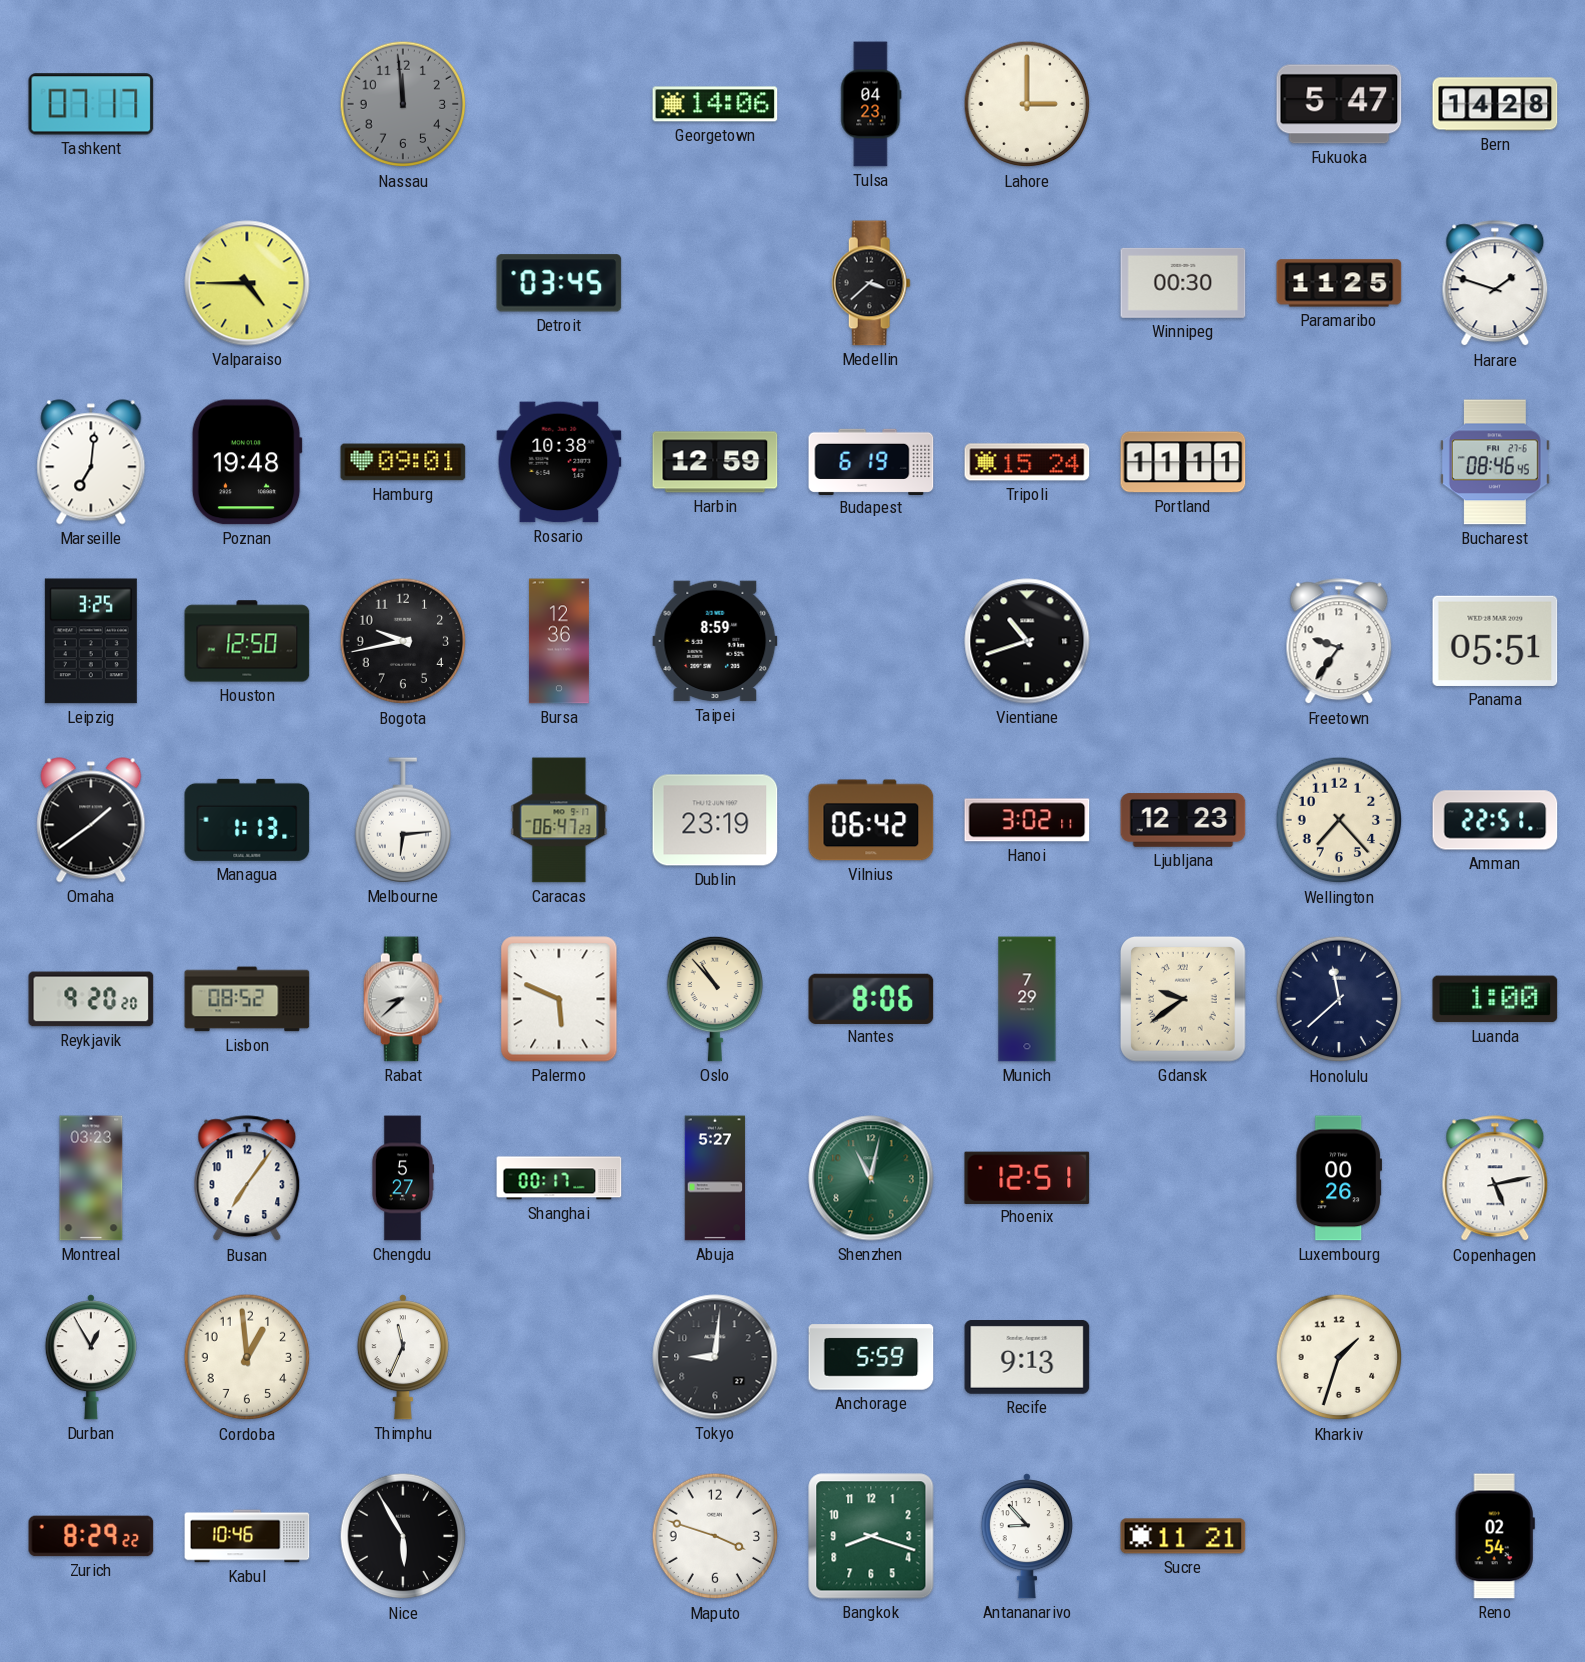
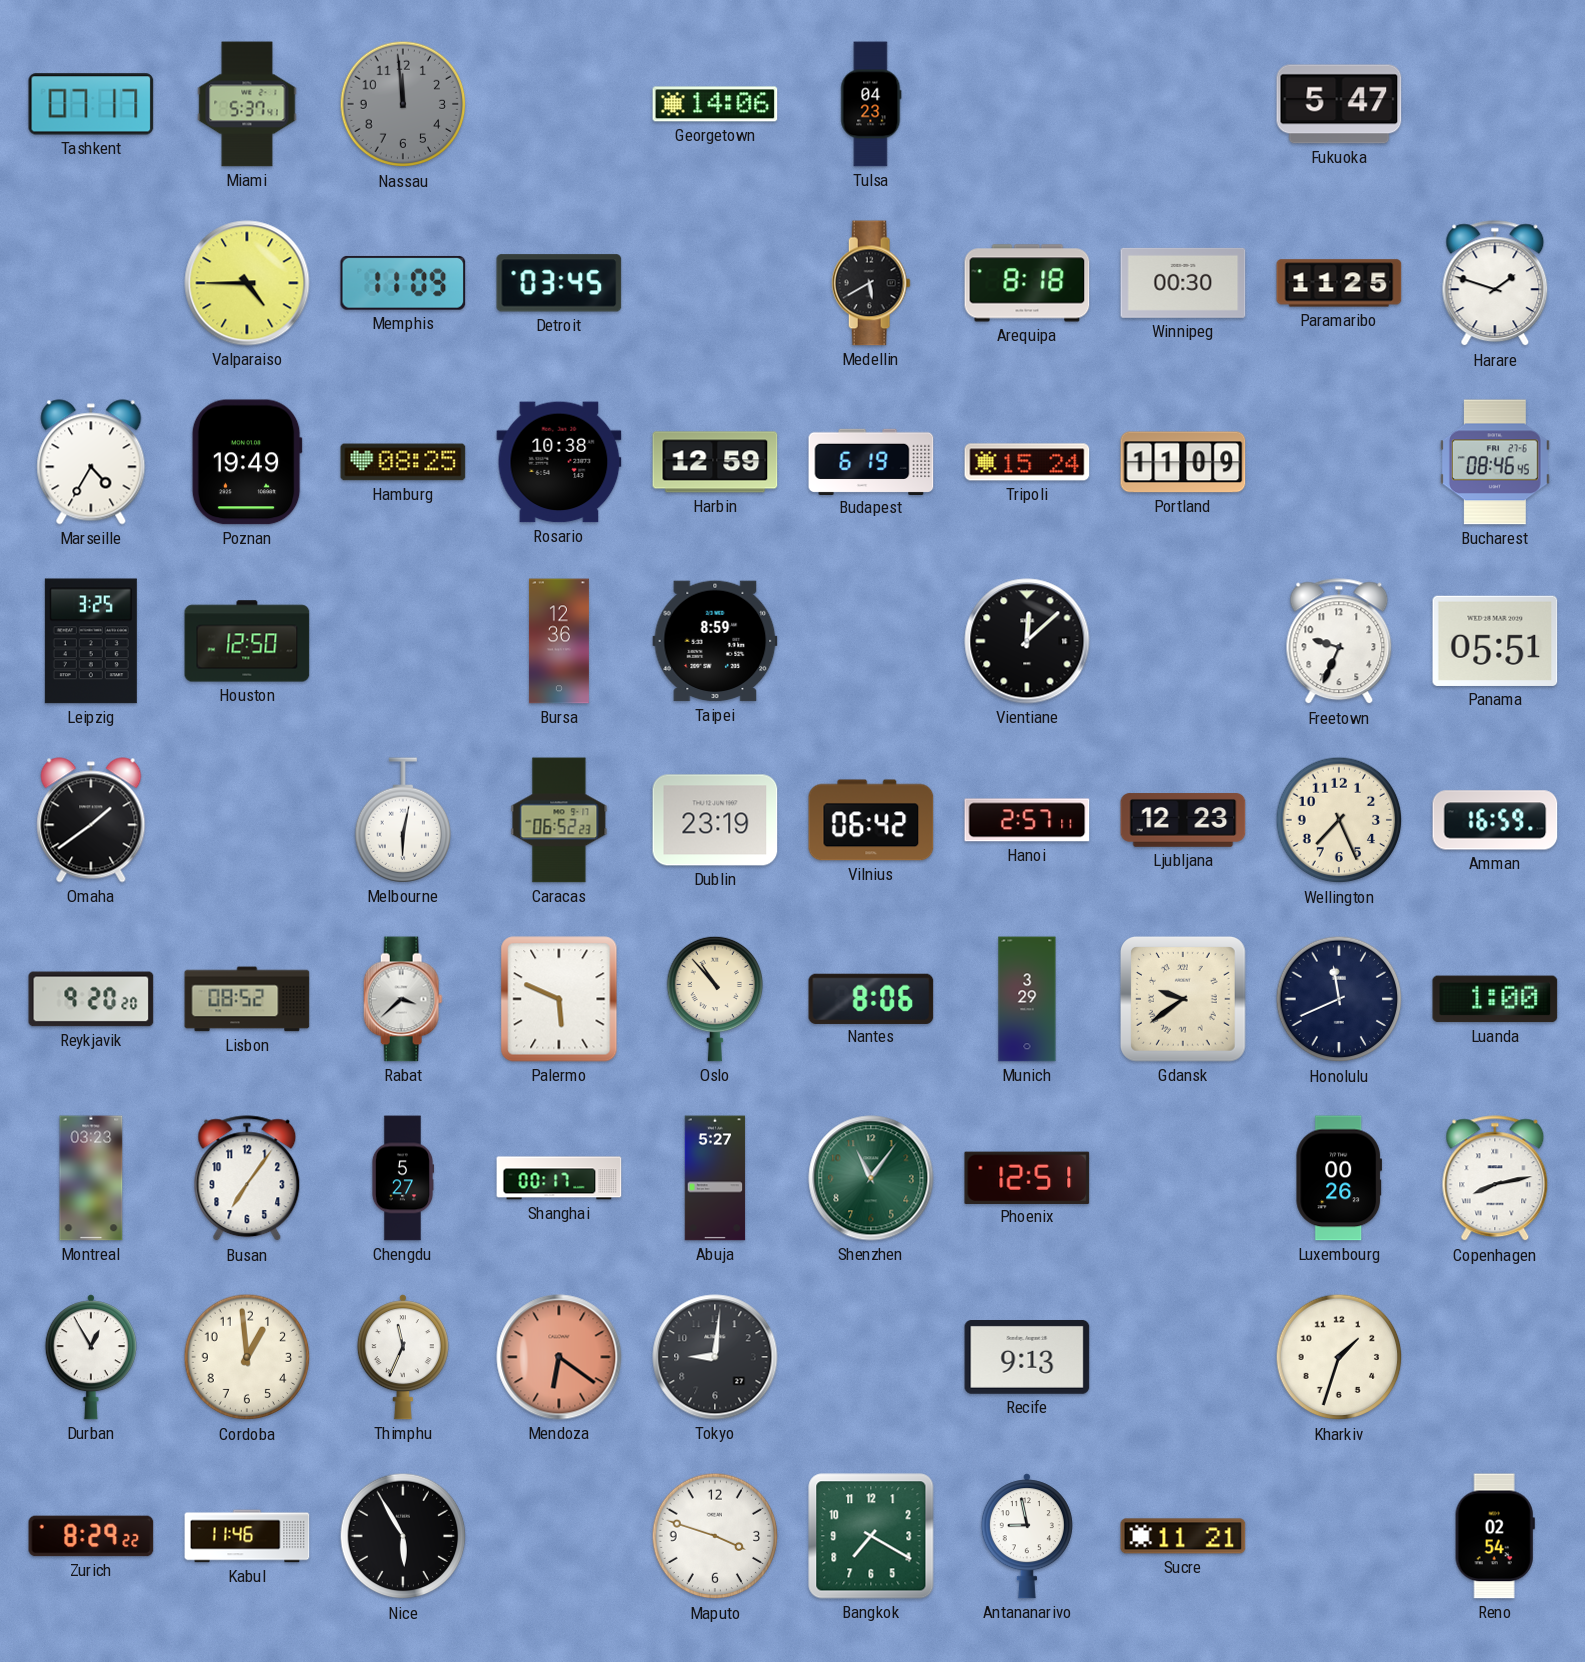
Miami: none -> 5:37
Lahore: 3:00 -> none
Bern: 14:28 -> none
Memphis: none -> 11:09
Medellin: 3:38 -> 5:40
Arequipa: none -> 8:18
Marseille: 7:01 -> 4:35
Poznan: 19:48 -> 19:49
Hamburg: 09:01 -> 08:25
Portland: 11:11 -> 11:09
Bogota: 9:43 -> none
Vientiane: 10:42 -> 12:08
Freetown: 9:36 -> 9:34
Managua: 1:13 -> none
Melbourne: 6:14 -> 6:02
Caracas: 06:47 -> 06:52
Hanoi: 3:02 -> 2:57
Wellington: 7:23 -> 7:26
Amman: 22:51 -> 16:59
Rabat: 8:38 -> 3:38
Munich: 7:29 -> 3:29
Honolulu: 11:38 -> 11:41
Shenzhen: 11:02 -> 11:06
Copenhagen: 5:13 -> 8:13
Mendoza: none -> 6:21
Anchorage: 5:59 -> none
Kabul: 10:46 -> 11:46
Bangkok: 8:18 -> 7:20
Antananarivo: 8:53 -> 8:58
